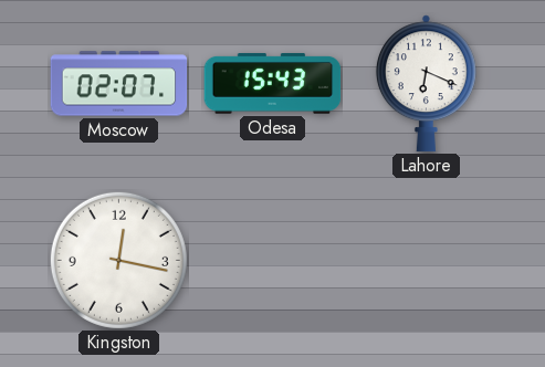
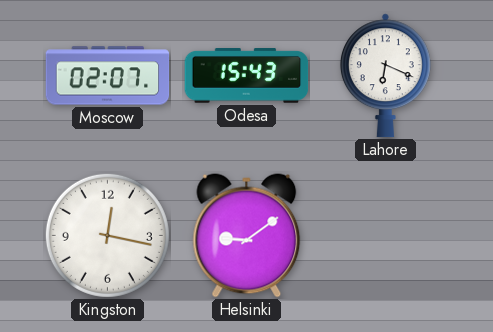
Helsinki: none -> 9:09
